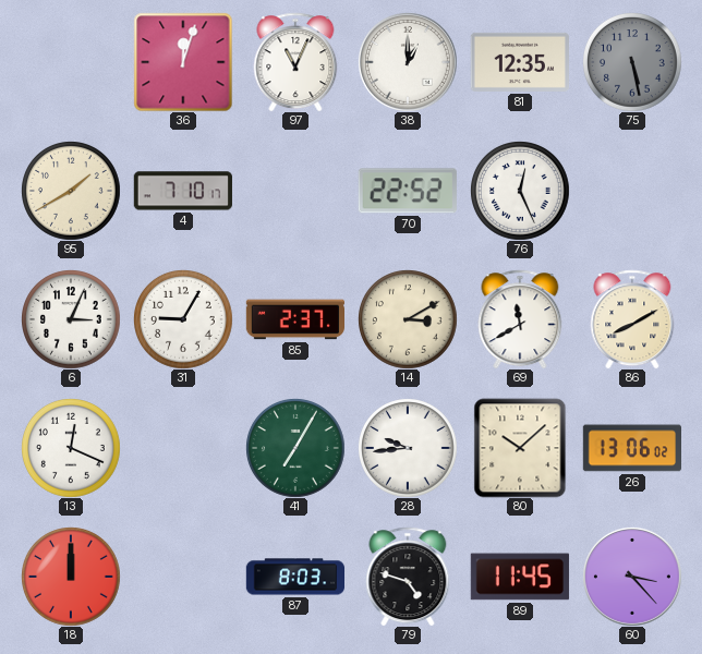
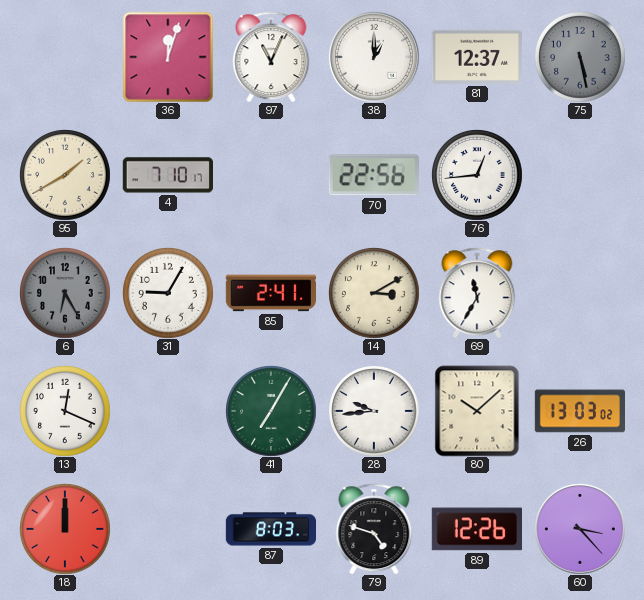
81: 12:35 -> 12:37
70: 22:52 -> 22:56
76: 12:26 -> 12:44
6: 3:04 -> 6:25
6 dial: white -> grey
85: 2:37 -> 2:41
69: 11:40 -> 11:35
86: 8:10 -> none
26: 13:06 -> 13:03
89: 11:45 -> 12:26
